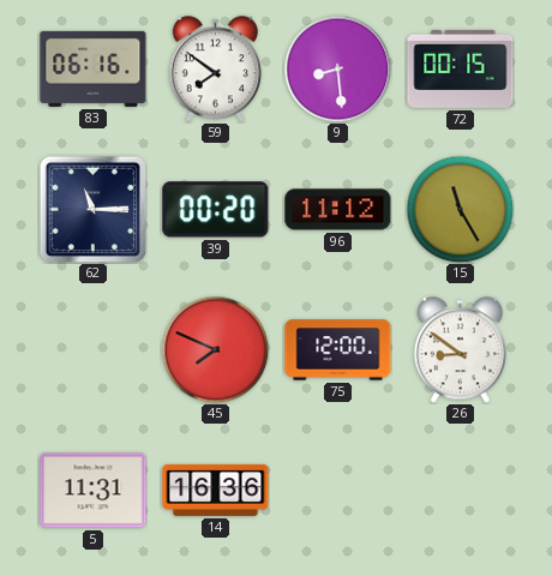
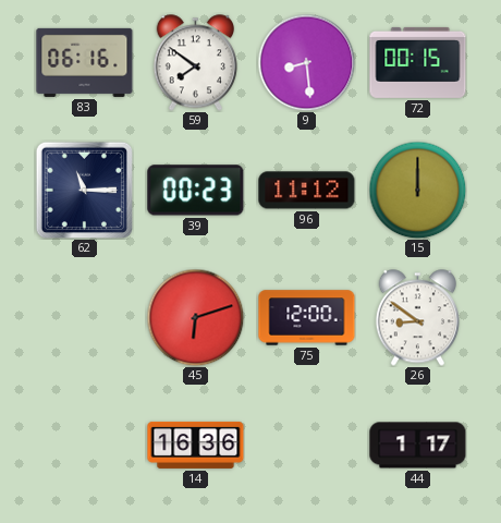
39: 00:20 -> 00:23
15: 11:25 -> 12:00
45: 7:49 -> 6:12
5: 11:31 -> none
44: none -> 1:17
